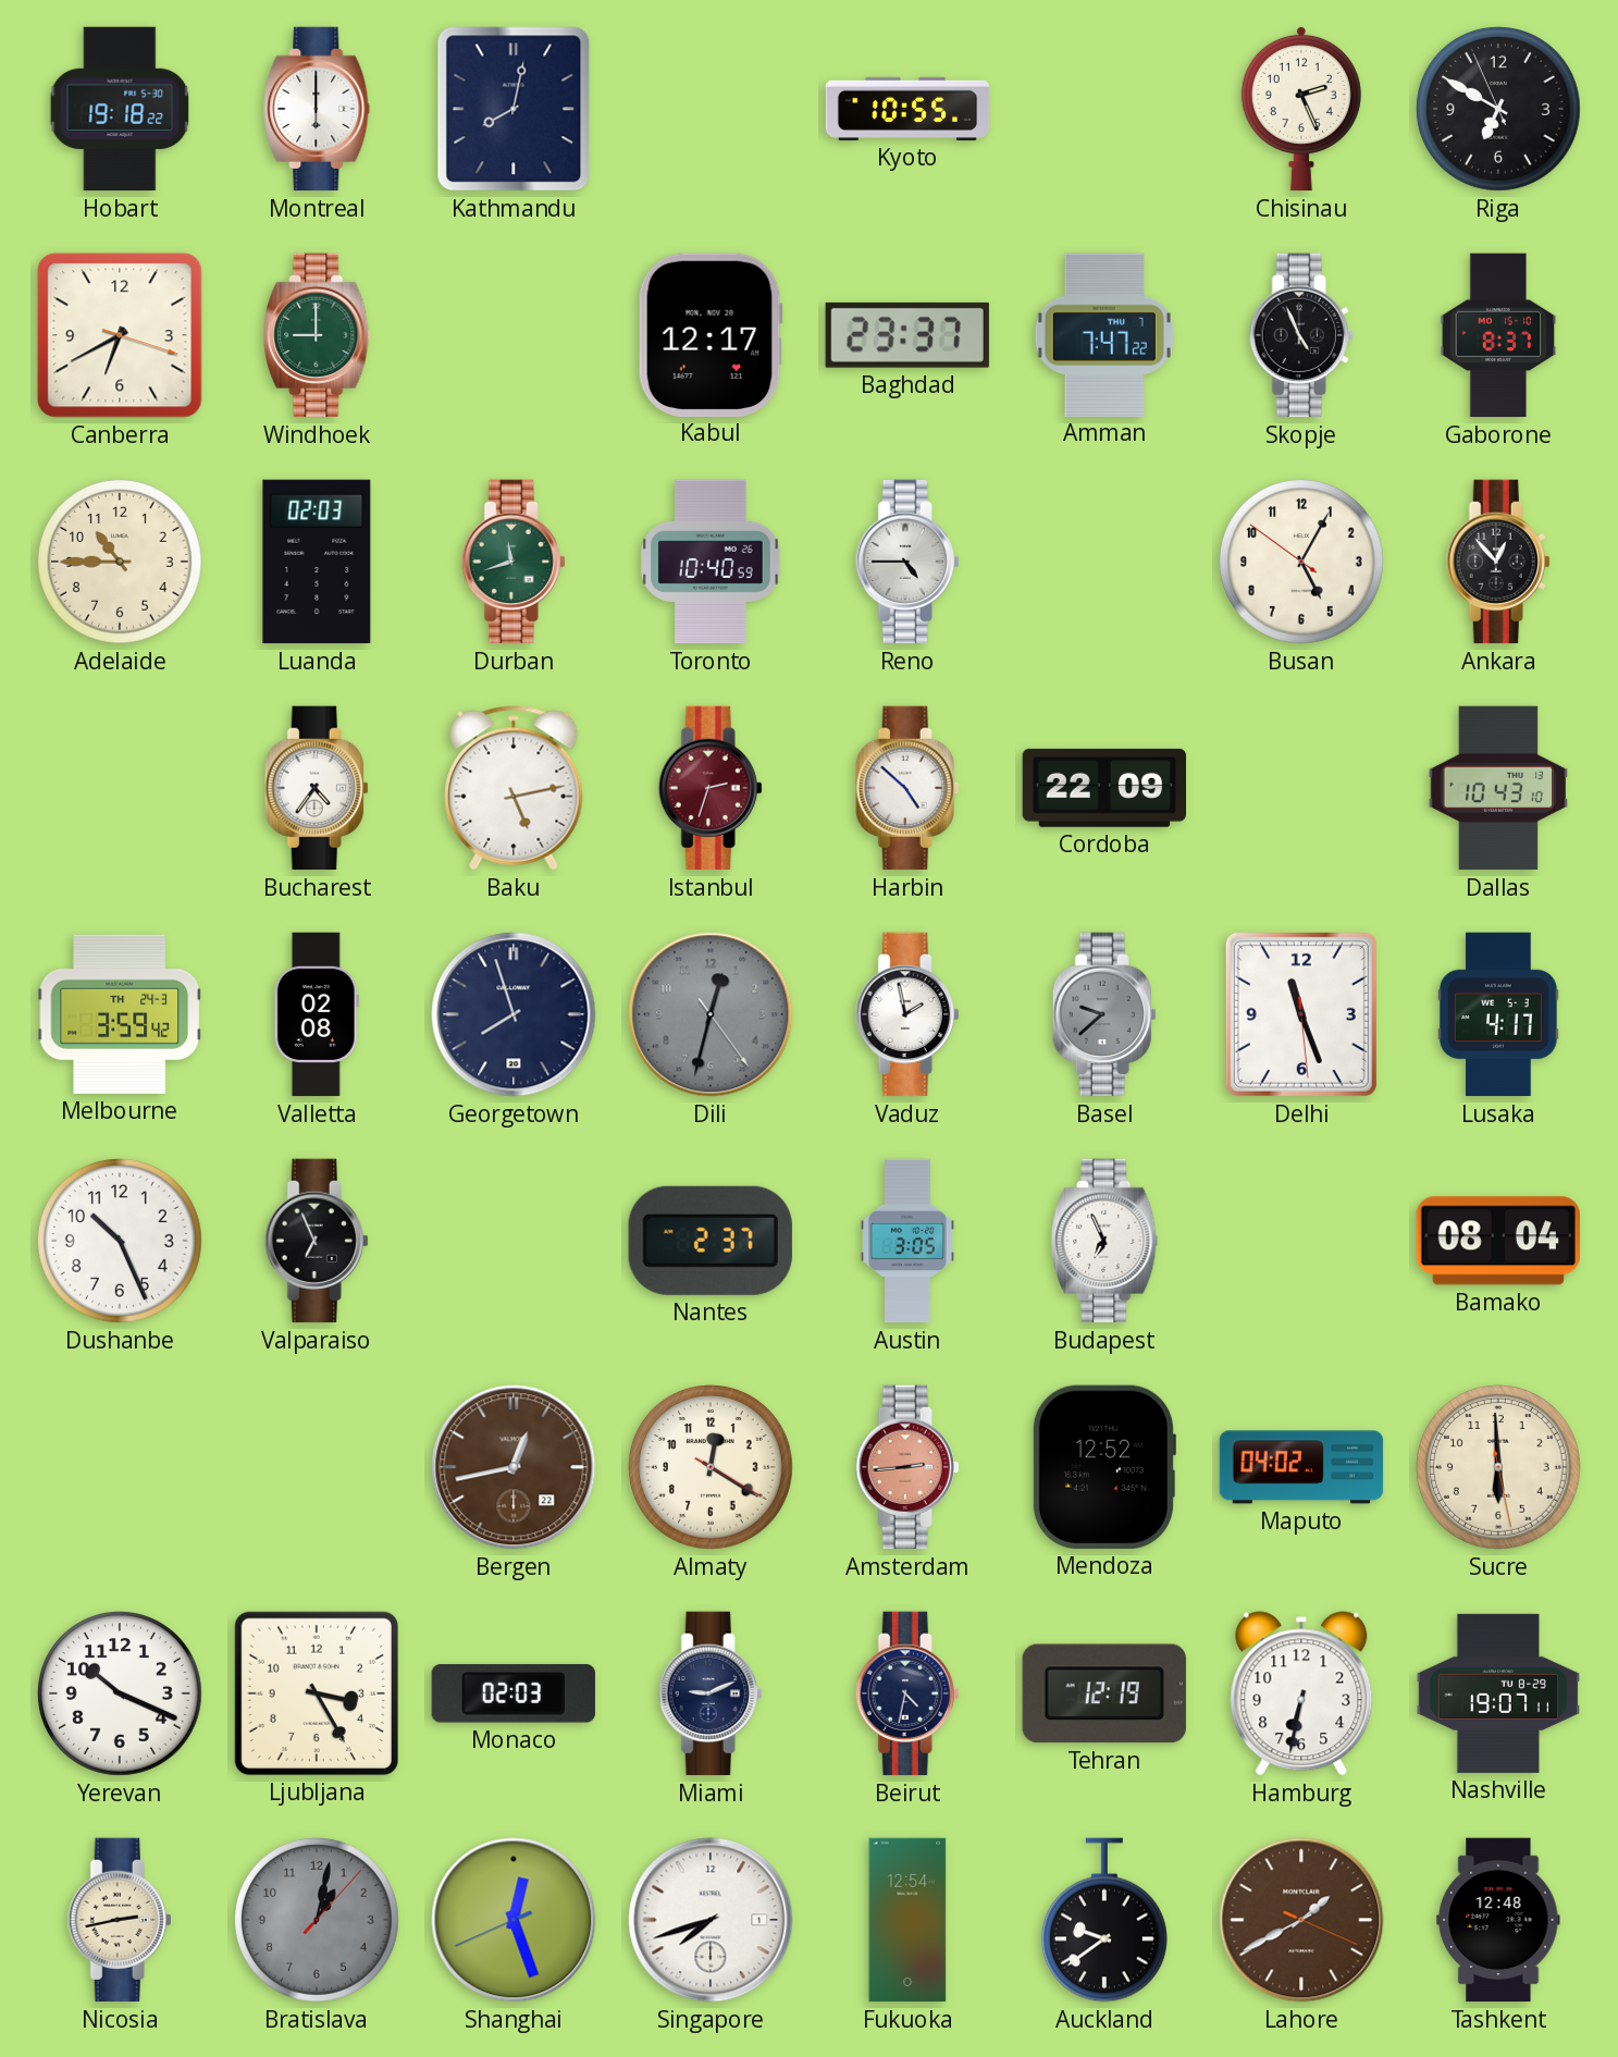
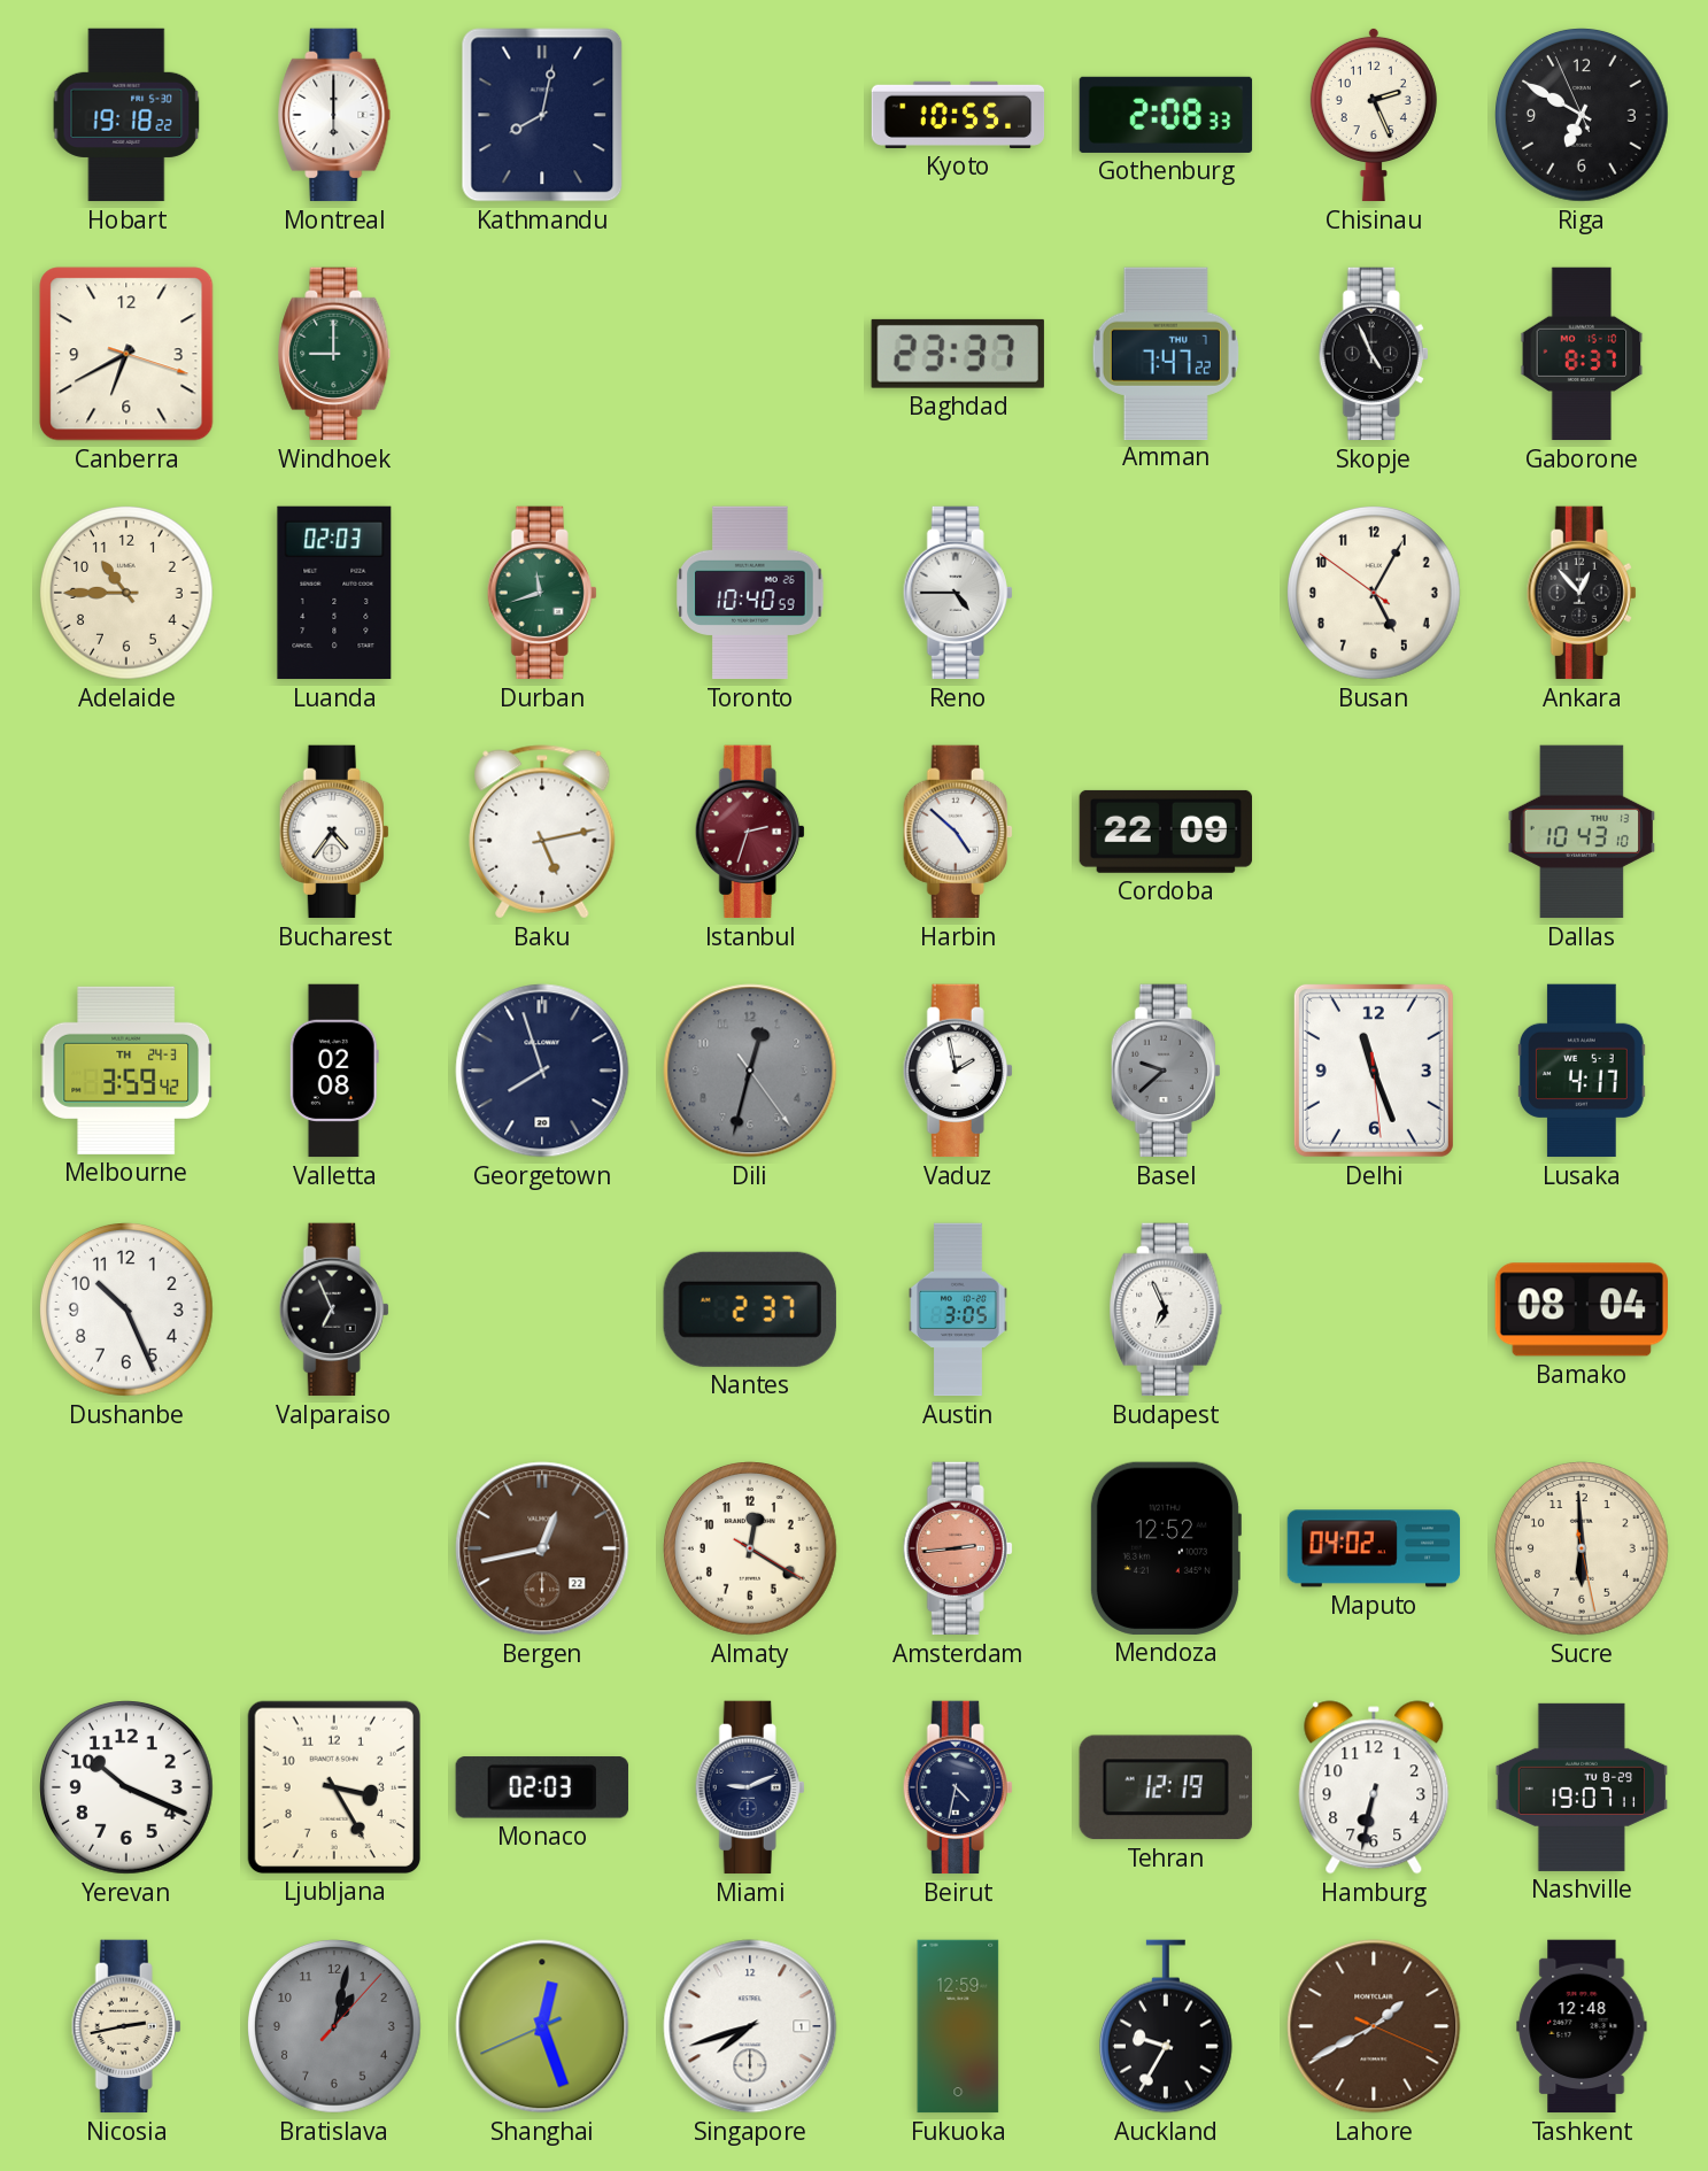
Gothenburg: none -> 2:08
Kabul: 12:17 -> none
Fukuoka: 12:54 -> 12:59
Auckland: 9:39 -> 9:35
